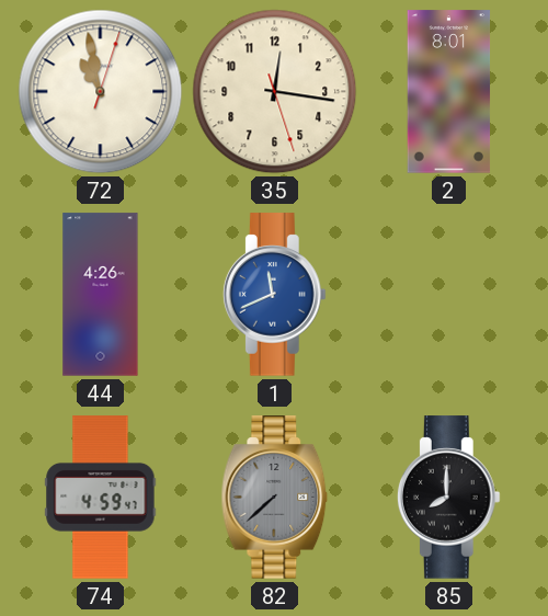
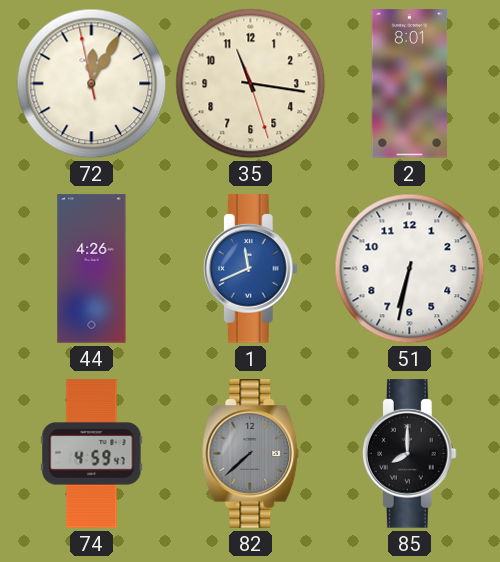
72: 10:58 -> 12:04
35: 12:16 -> 11:16
51: none -> 6:32
